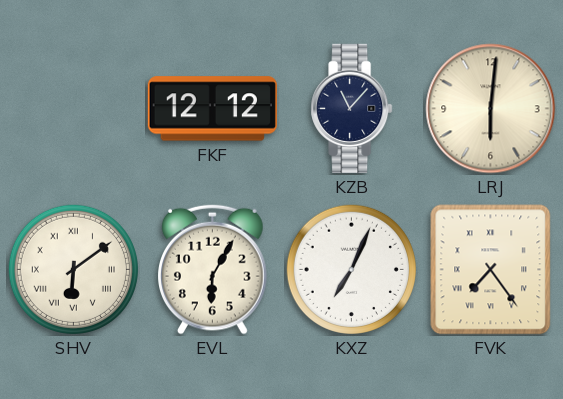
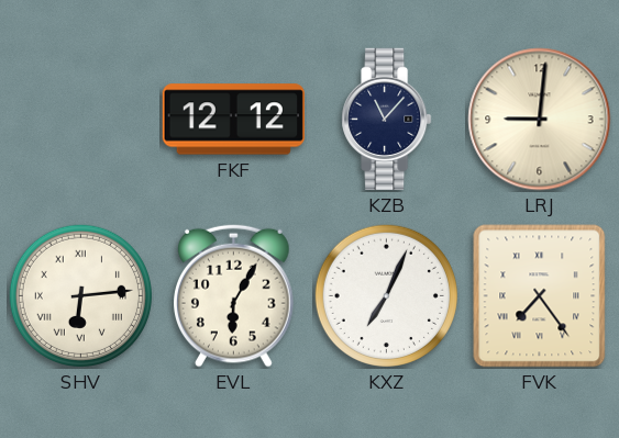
LRJ: 6:01 -> 9:01
SHV: 6:09 -> 6:14
